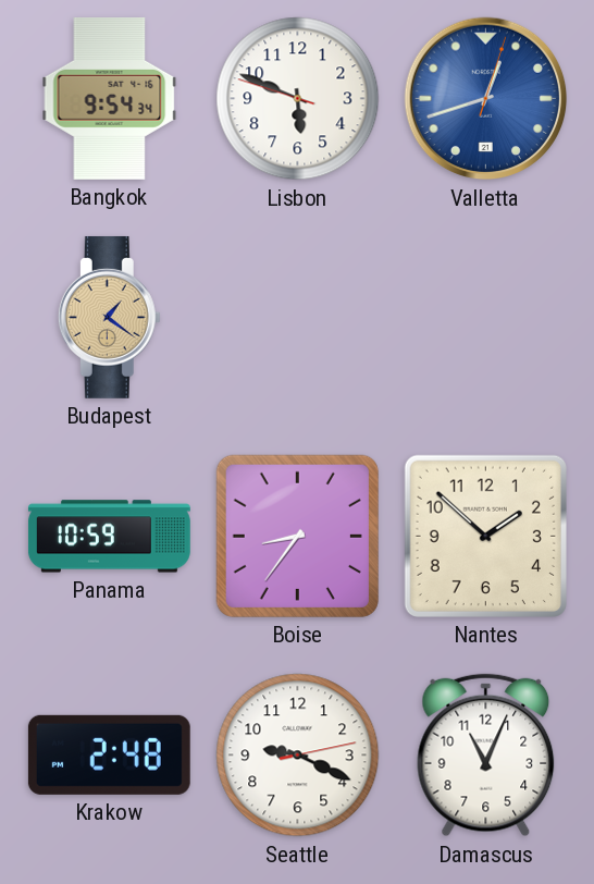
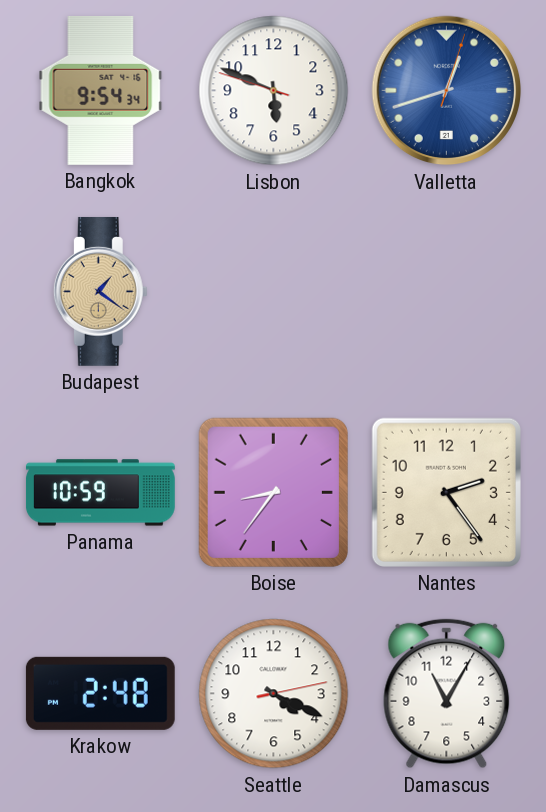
Nantes: 1:52 -> 2:24
Seattle: 9:19 -> 4:19
Damascus: 11:04 -> 11:05
